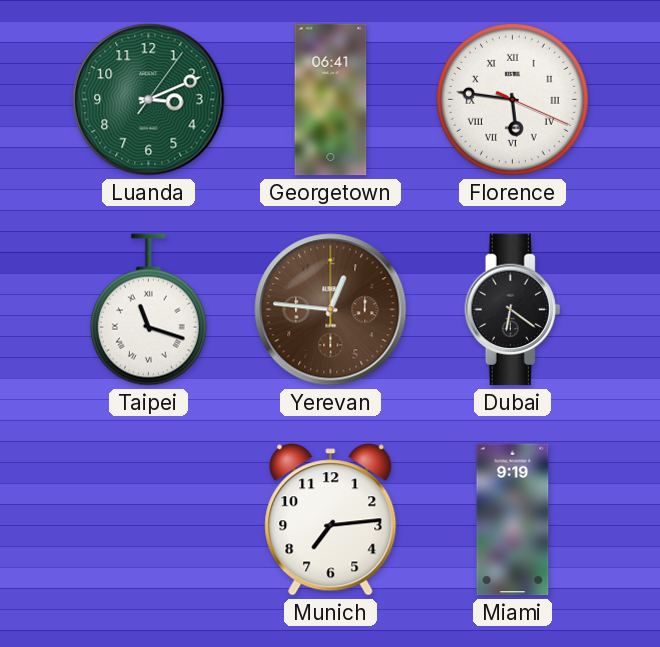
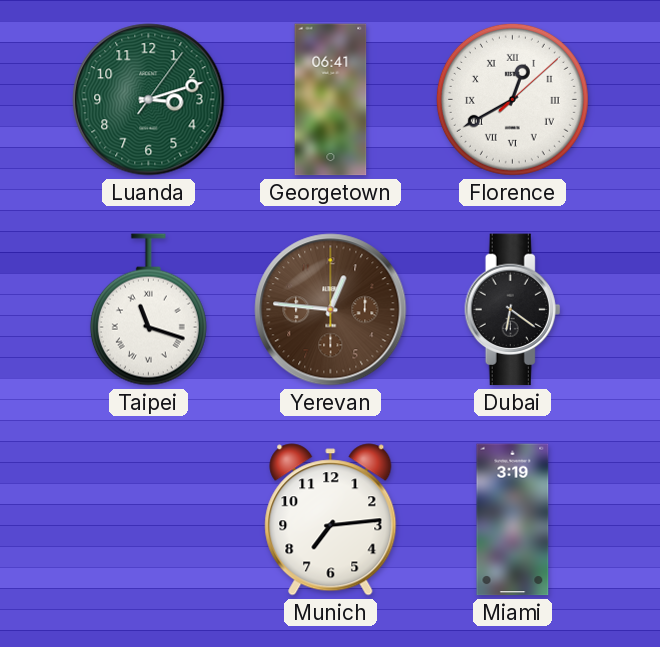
Luanda: 3:11 -> 3:12
Florence: 5:46 -> 12:40
Miami: 9:19 -> 3:19
